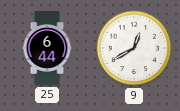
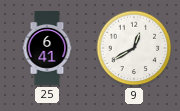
25: 6:44 -> 6:41
